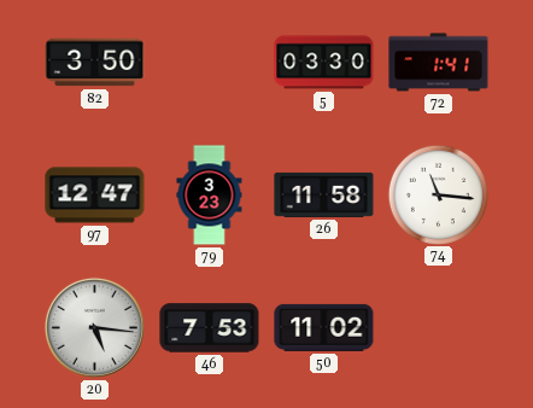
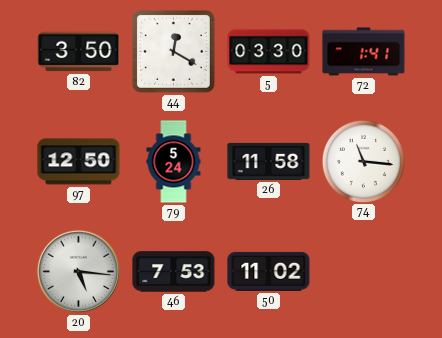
44: none -> 12:20
97: 12:47 -> 12:50
79: 3:23 -> 5:24
